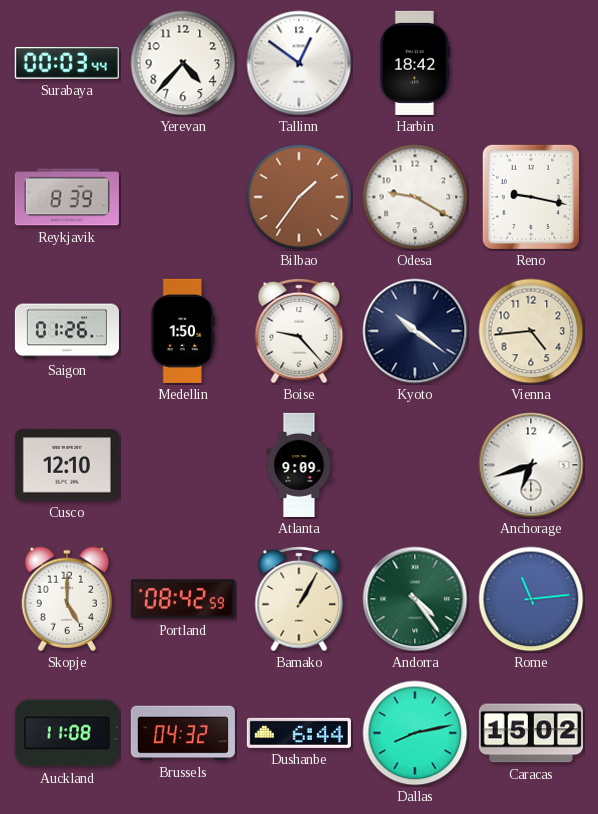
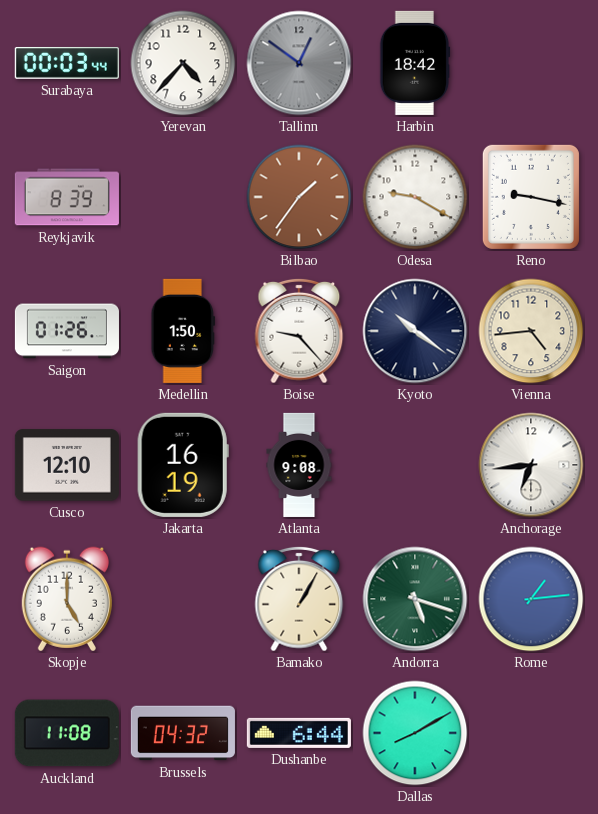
Tallinn dial: white -> grey
Jakarta: none -> 16:19
Atlanta: 9:09 -> 9:08
Anchorage: 6:42 -> 6:44
Portland: 08:42 -> none
Andorra: 4:24 -> 5:18
Rome: 11:14 -> 1:14
Dallas: 8:13 -> 8:10
Caracas: 15:02 -> none
